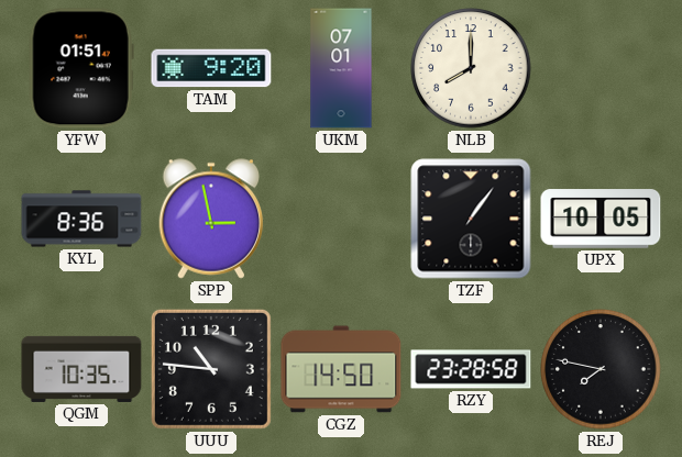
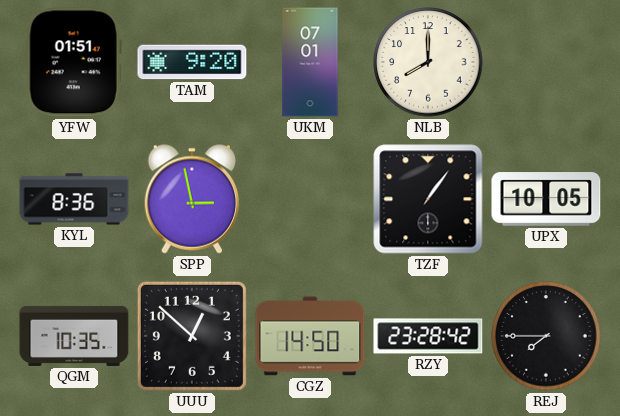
UUU: 10:46 -> 12:52
RZY: 23:28:58 -> 23:28:42
REJ: 7:47 -> 7:45
